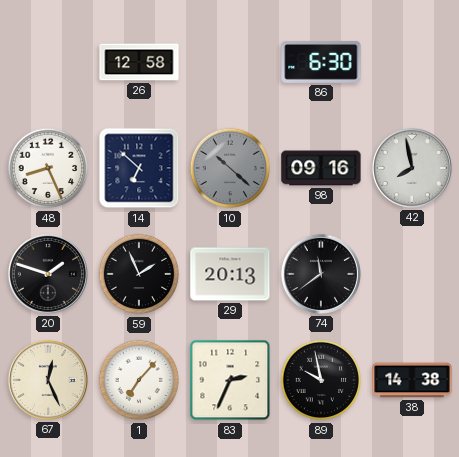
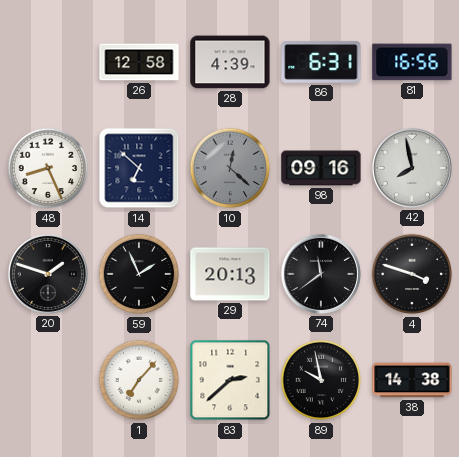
28: none -> 4:39
86: 6:30 -> 6:31
81: none -> 16:56
10: 10:22 -> 12:22
4: none -> 3:48
67: 12:26 -> none
83: 2:34 -> 2:38
